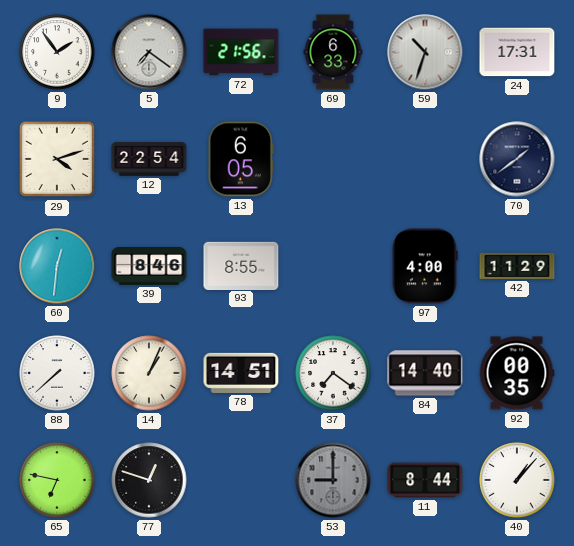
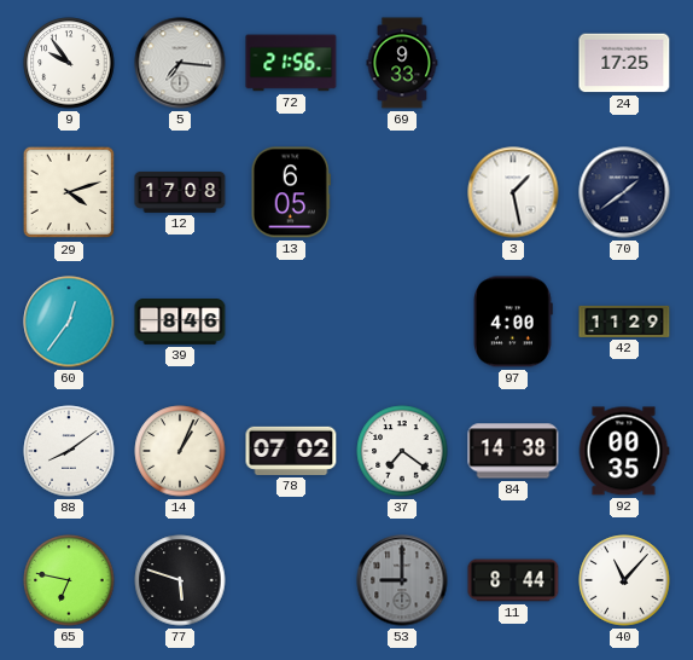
9: 1:54 -> 9:54
5: 7:21 -> 7:16
69: 6:33 -> 9:33
59: 10:33 -> none
24: 17:31 -> 17:25
12: 22:54 -> 17:08
3: none -> 1:28
60: 12:31 -> 12:36
93: 8:55 -> none
88: 7:38 -> 8:09
78: 14:51 -> 07:02
84: 14:40 -> 14:38
77: 12:48 -> 5:48
40: 1:07 -> 11:07
